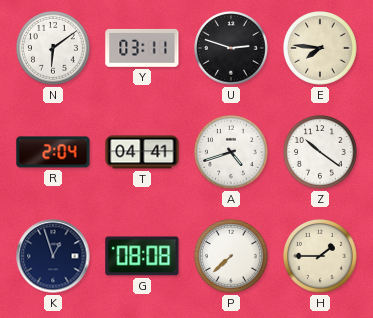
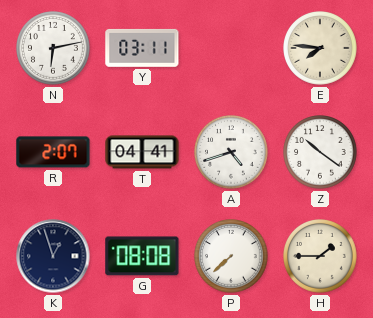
N: 6:09 -> 6:13
U: 2:48 -> none
R: 2:04 -> 2:07
